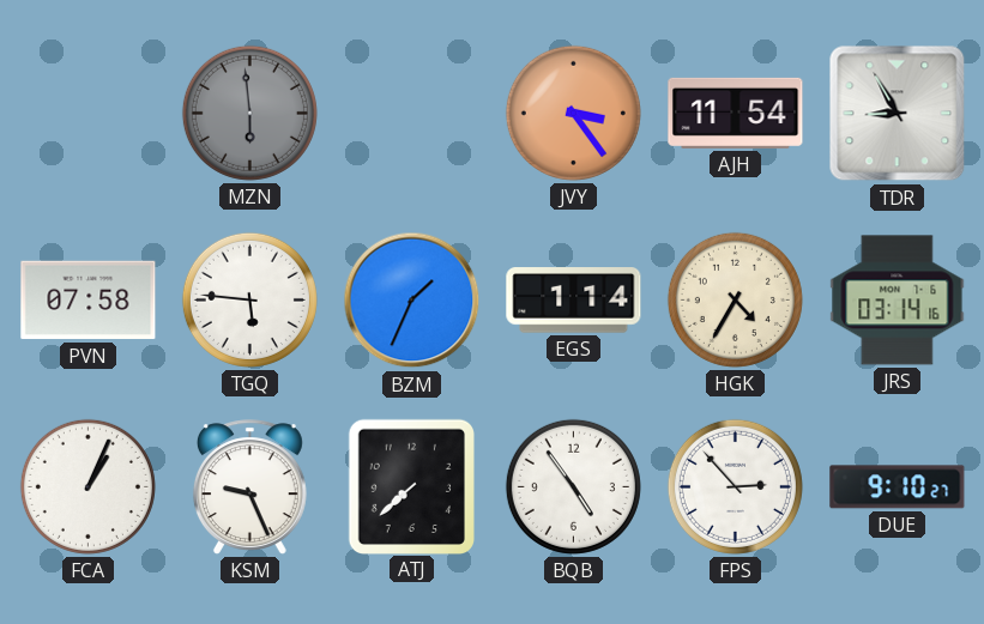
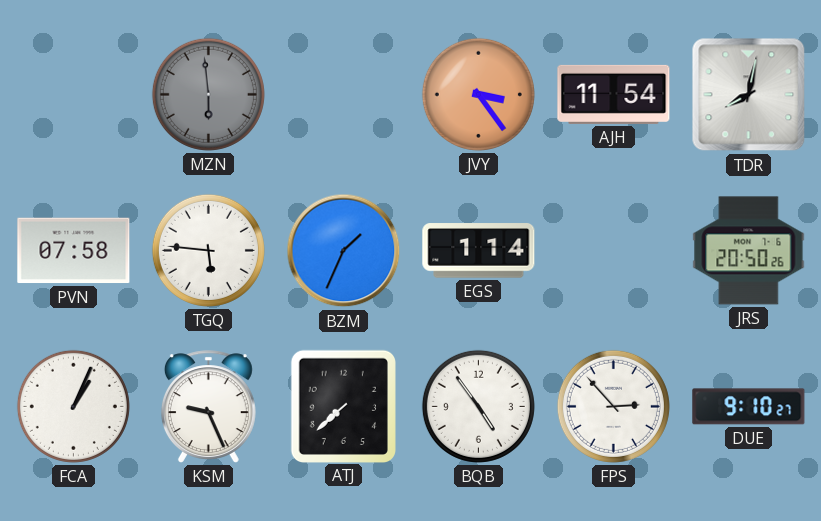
TDR: 8:55 -> 8:02
HGK: 4:35 -> none
JRS: 03:14 -> 20:50
